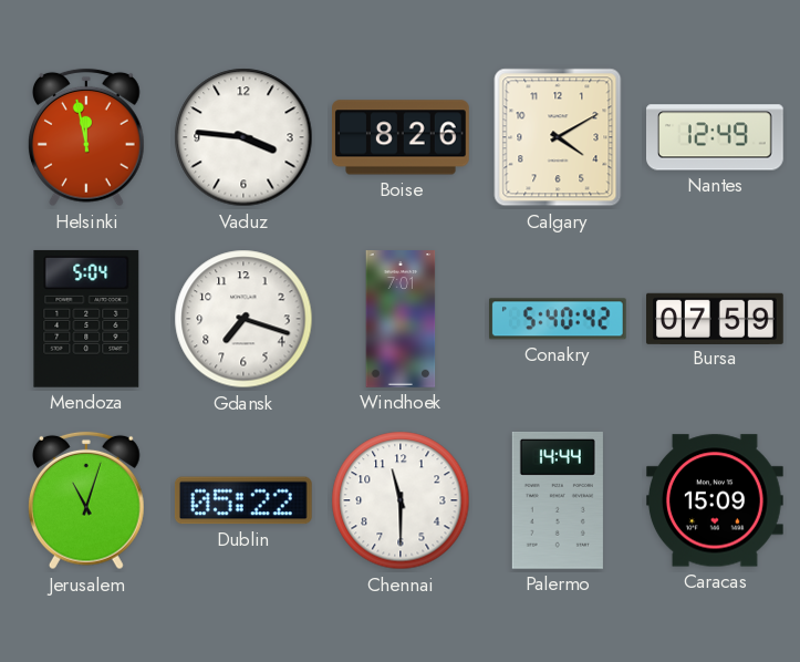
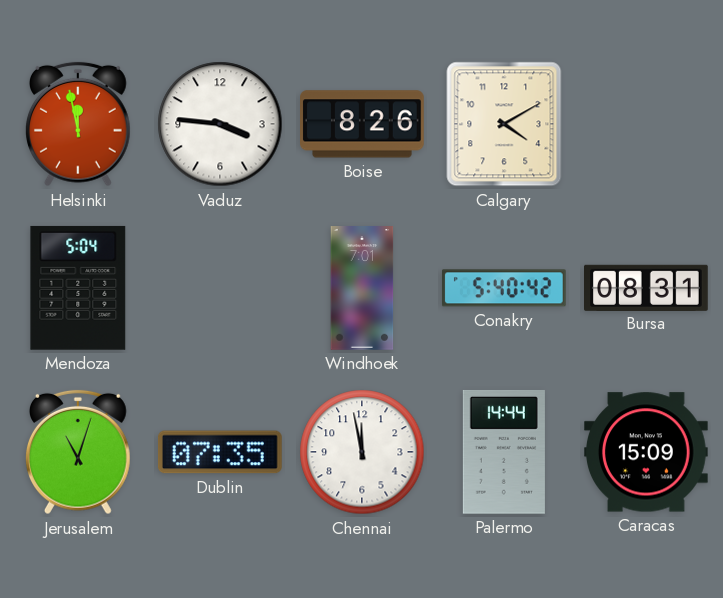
Nantes: 12:49 -> none
Gdansk: 7:18 -> none
Bursa: 07:59 -> 08:31
Dublin: 05:22 -> 07:35
Chennai: 11:30 -> 11:58
